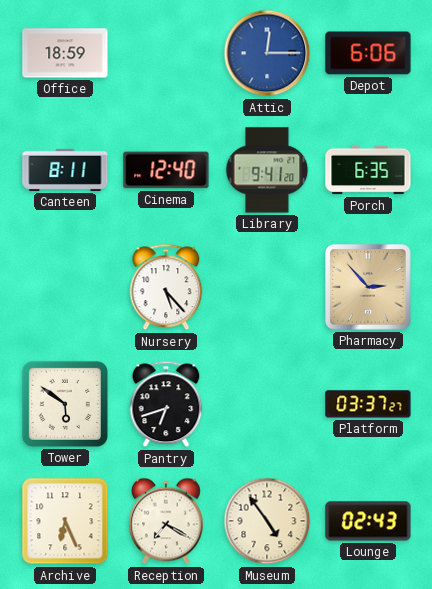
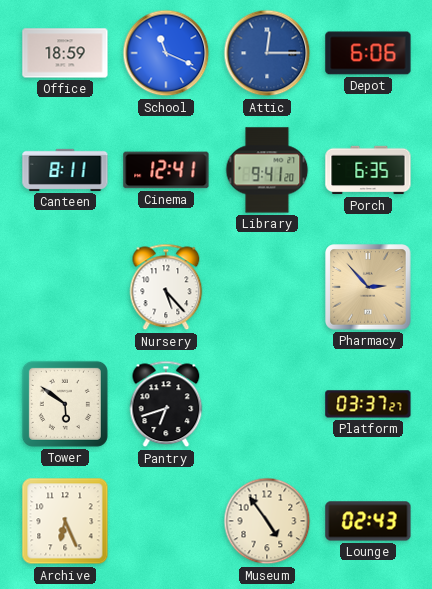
School: none -> 11:19
Cinema: 12:40 -> 12:41
Reception: 7:20 -> none
